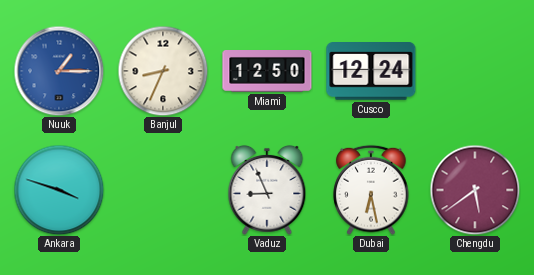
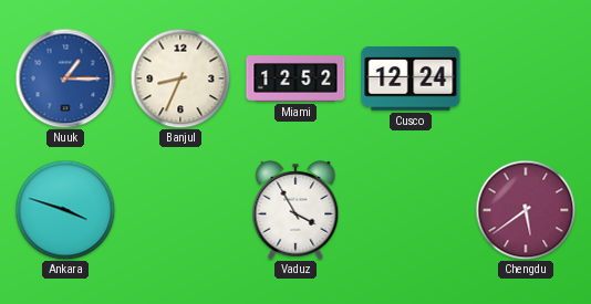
Miami: 12:50 -> 12:52
Vaduz: 8:56 -> 3:55
Dubai: 6:28 -> none
